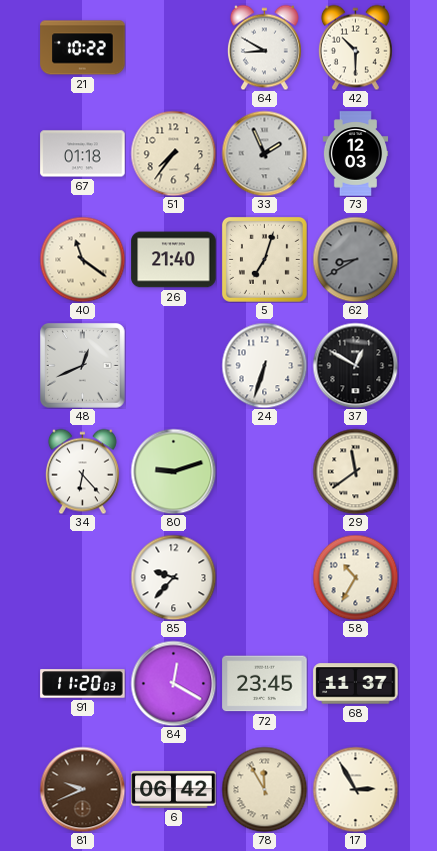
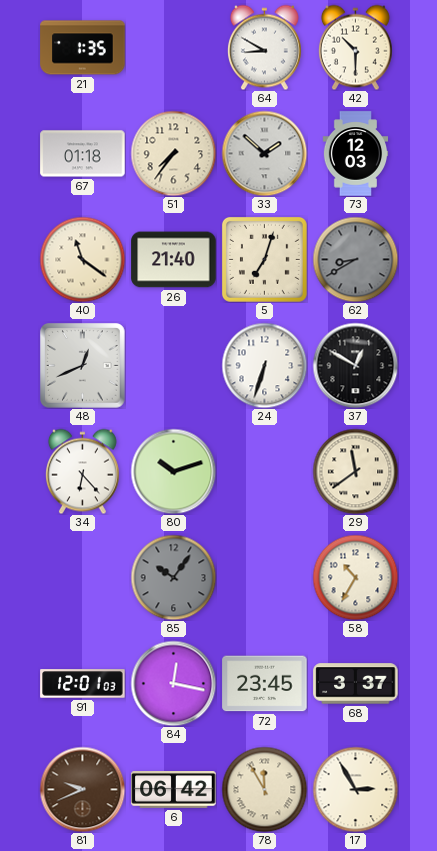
21: 10:22 -> 1:35
33: 1:56 -> 1:52
80: 9:12 -> 10:12
85: 9:37 -> 10:06
85 dial: white -> grey
91: 11:20 -> 12:01
84: 12:20 -> 12:17
68: 11:37 -> 3:37
